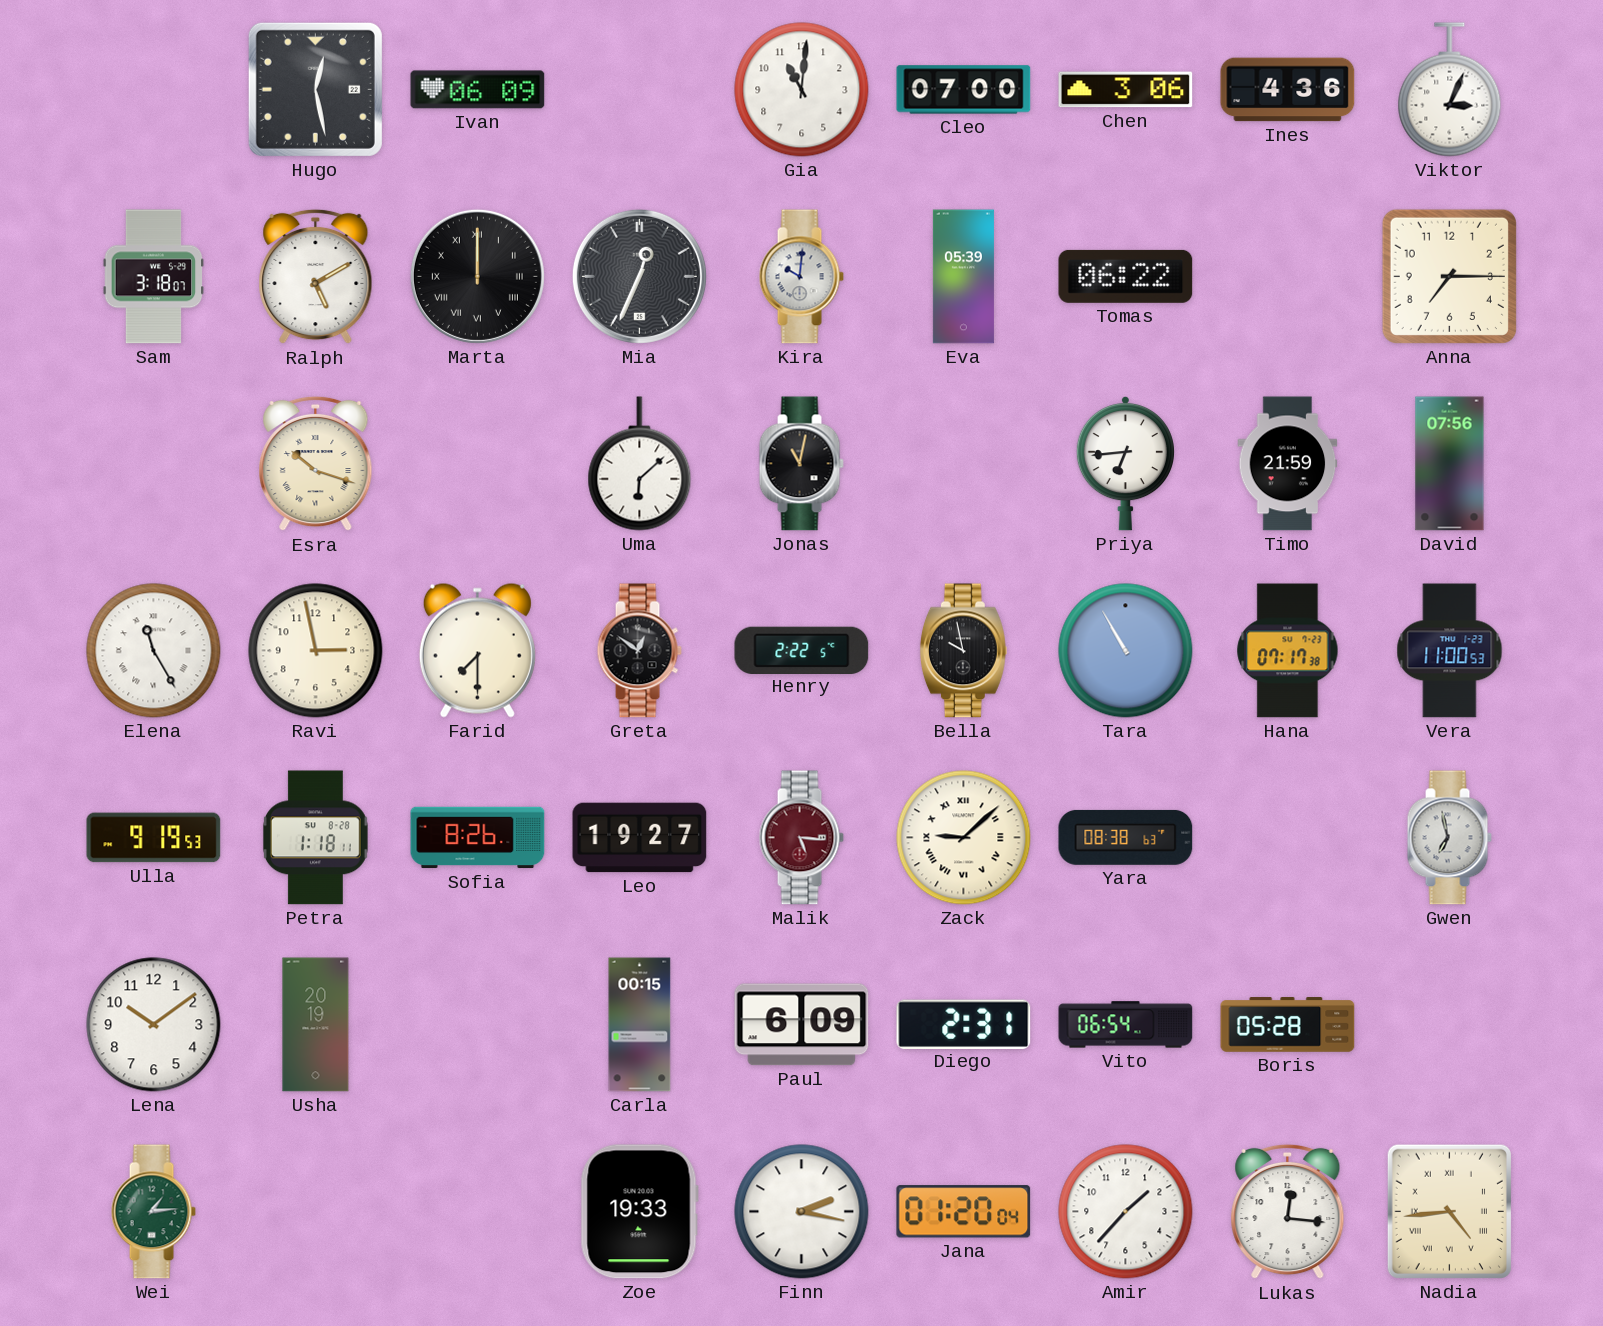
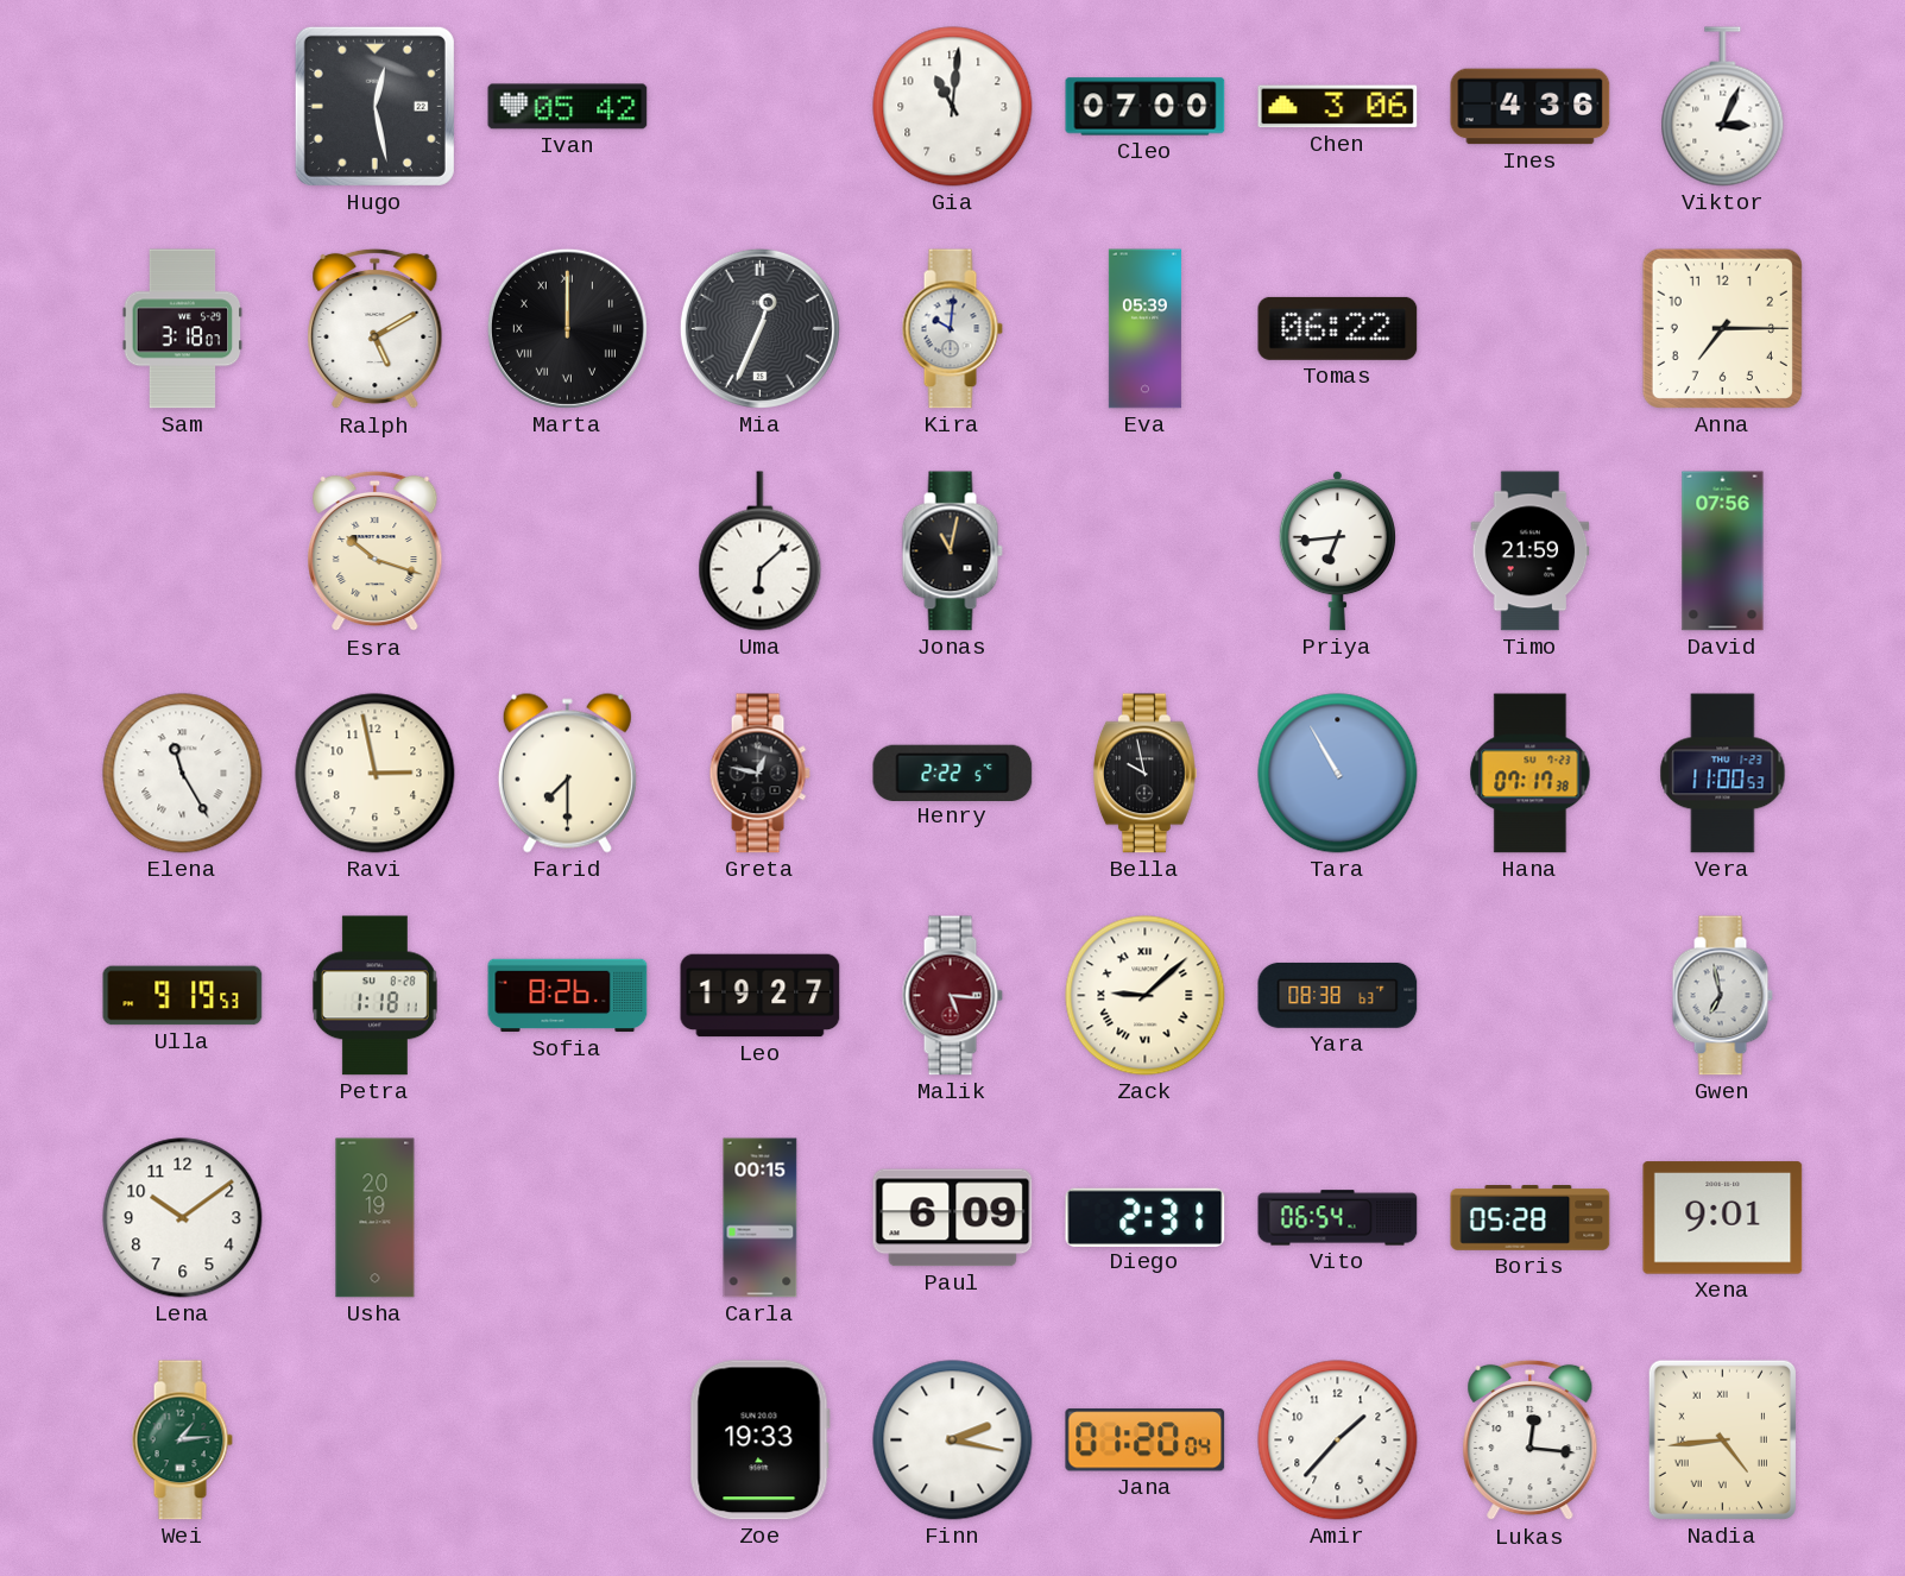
Ivan: 06:09 -> 05:42
Greta: 12:51 -> 12:47
Xena: none -> 9:01
